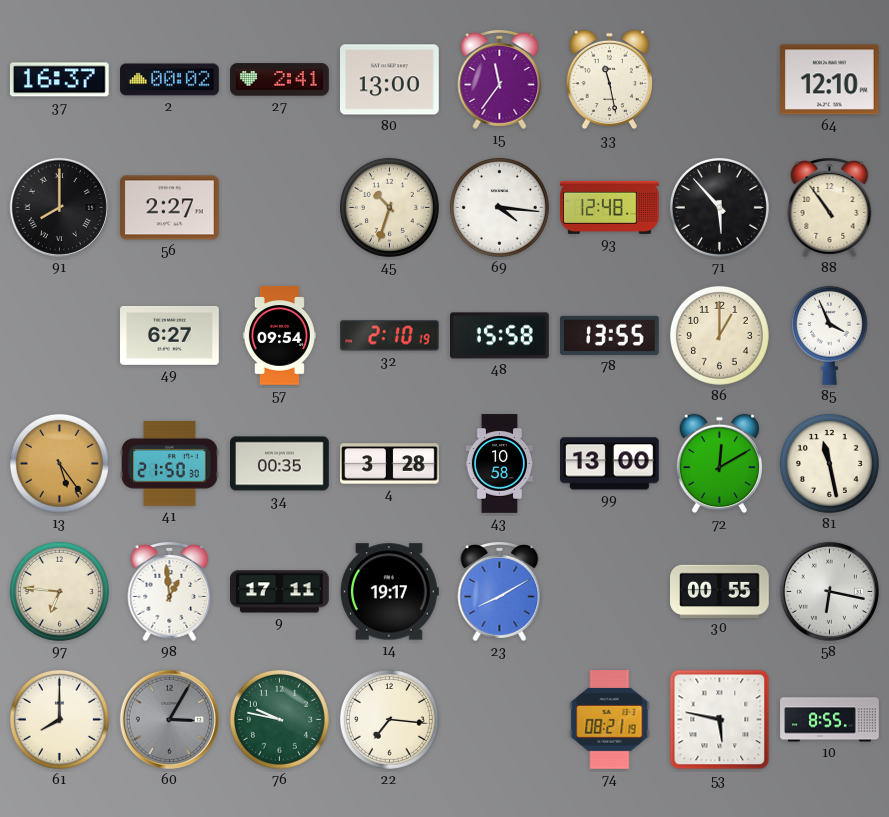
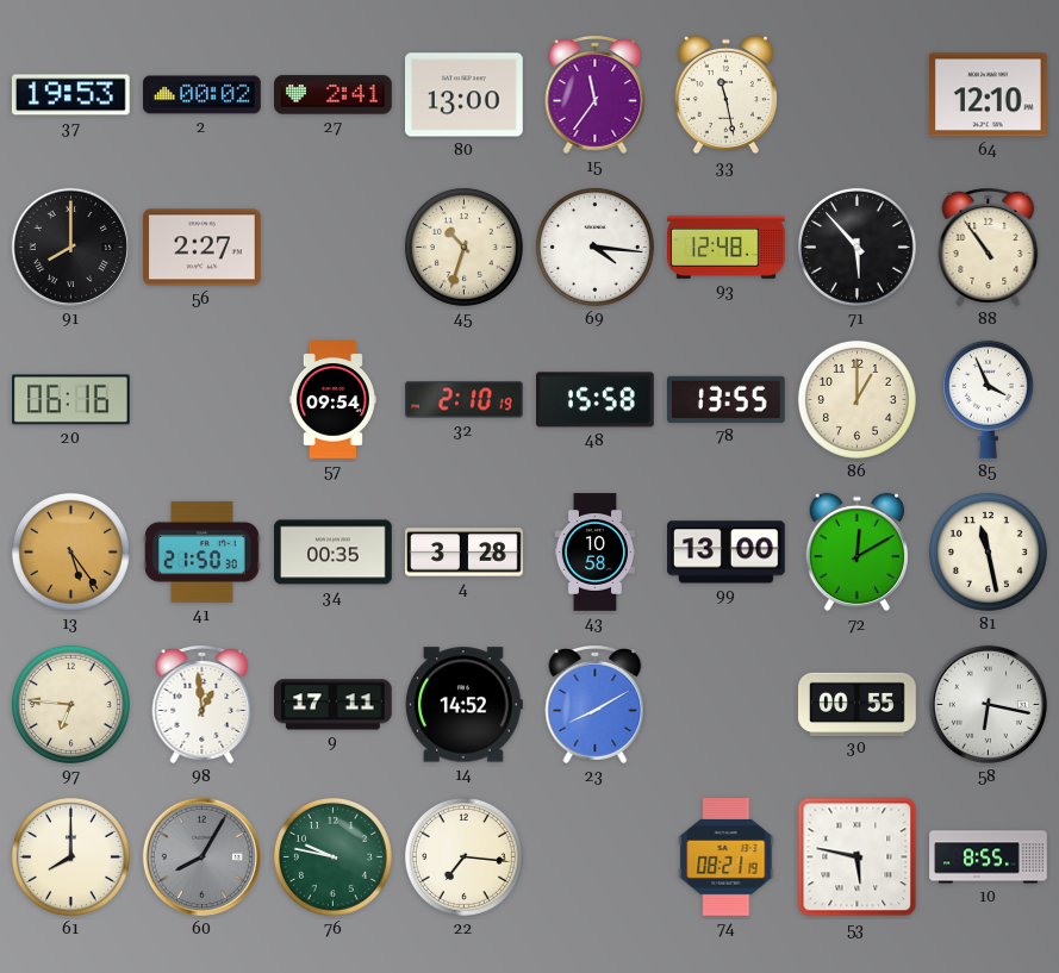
37: 16:37 -> 19:53
20: none -> 06:16
49: 6:27 -> none
14: 19:17 -> 14:52
60: 3:05 -> 8:05
